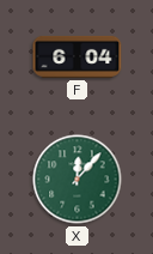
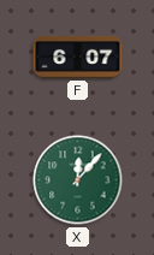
F: 6:04 -> 6:07
